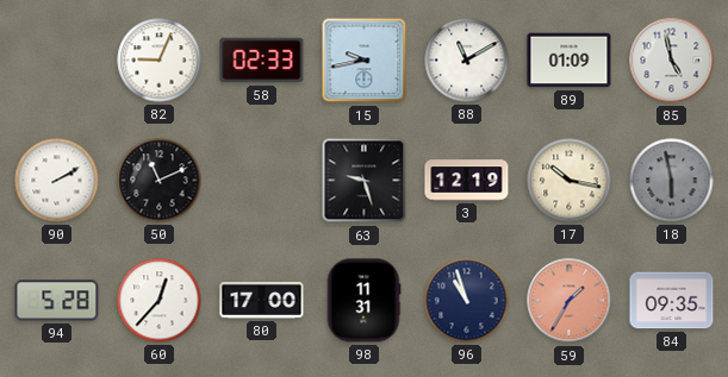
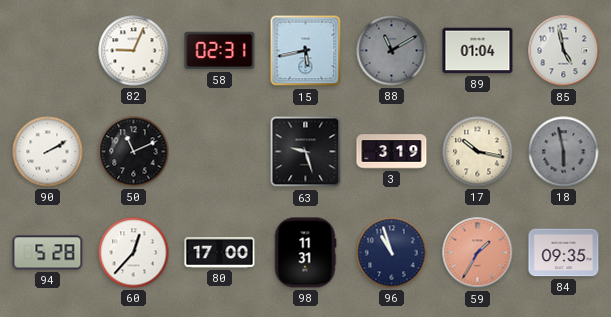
58: 02:33 -> 02:31
15: 9:43 -> 5:43
88 dial: white -> grey
89: 01:09 -> 01:04
3: 12:19 -> 3:19
